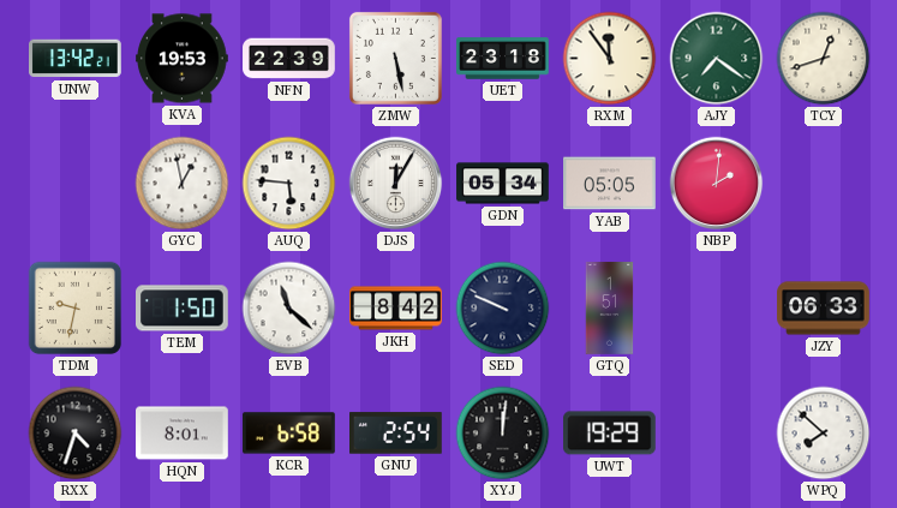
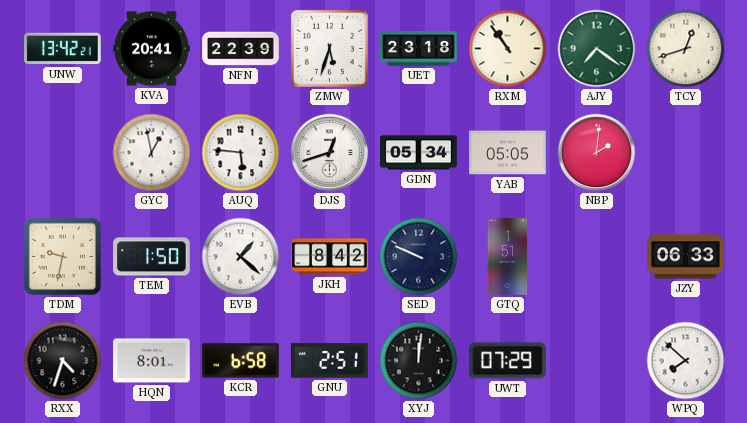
KVA: 19:53 -> 20:41
ZMW: 5:28 -> 5:33
RXM: 11:54 -> 10:54
DJS: 12:05 -> 12:42
EVB: 11:22 -> 1:22
GNU: 2:54 -> 2:51
UWT: 19:29 -> 07:29
